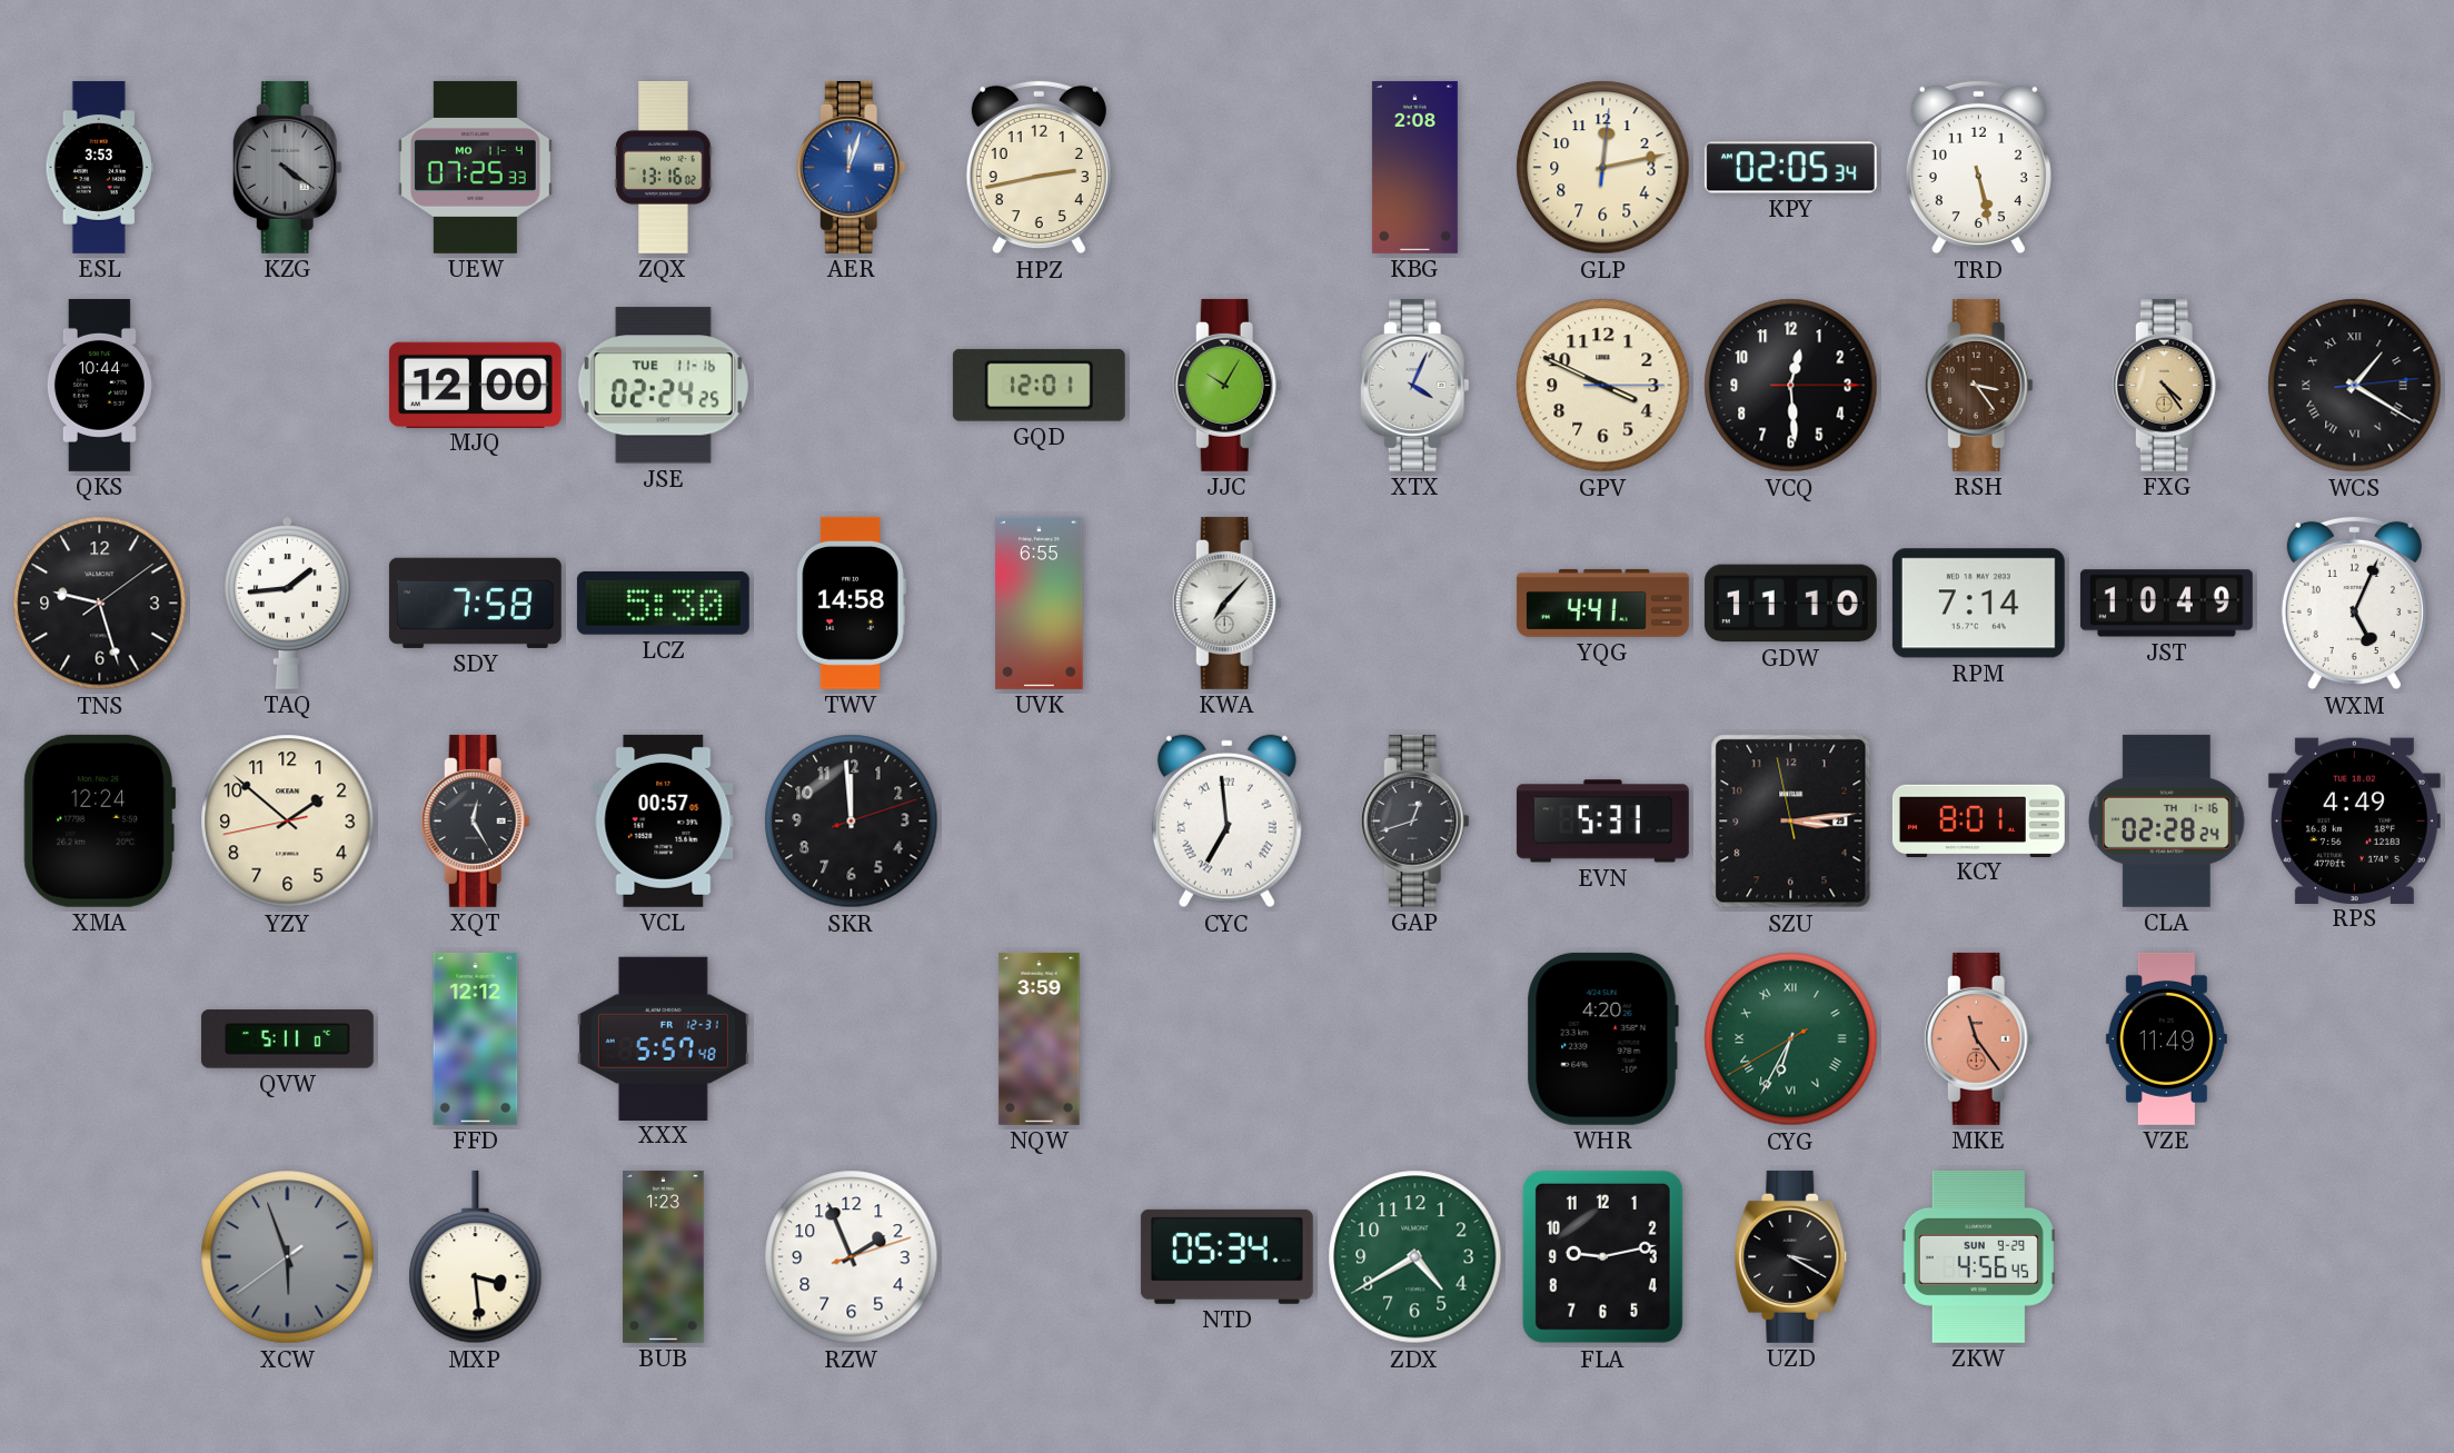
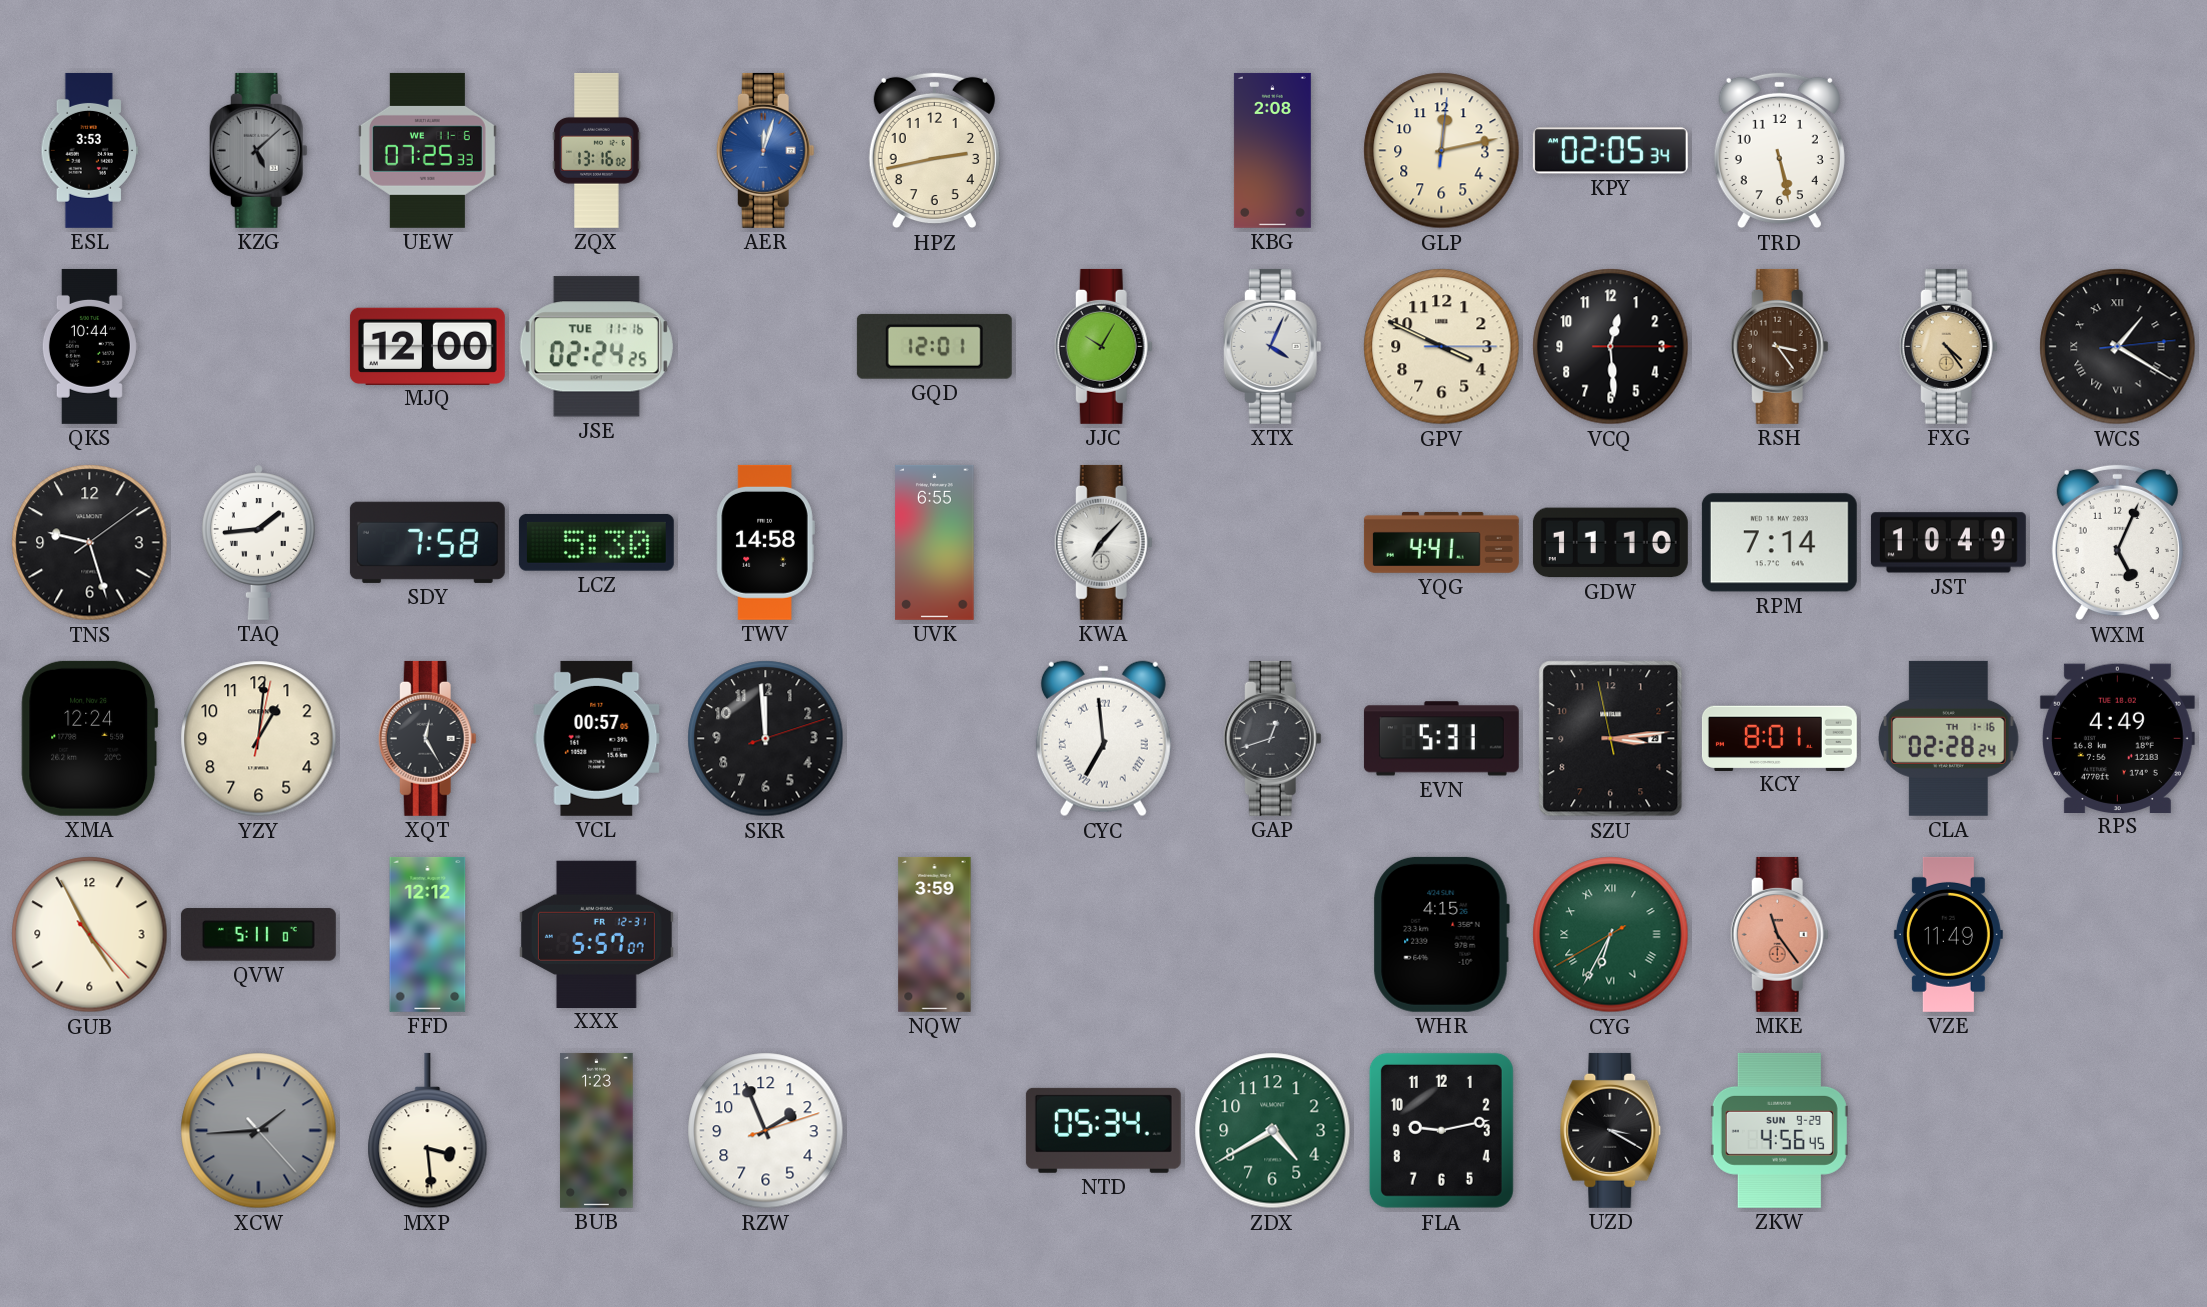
KZG: 4:21 -> 5:08
UEW date: MO 11-4 -> WE 11-6
YZY: 1:51 -> 1:01
GUB: none -> 4:55
XXX: 5:57:48 -> 5:57:07
WHR: 4:20 -> 4:15
XCW: 5:56 -> 1:44
